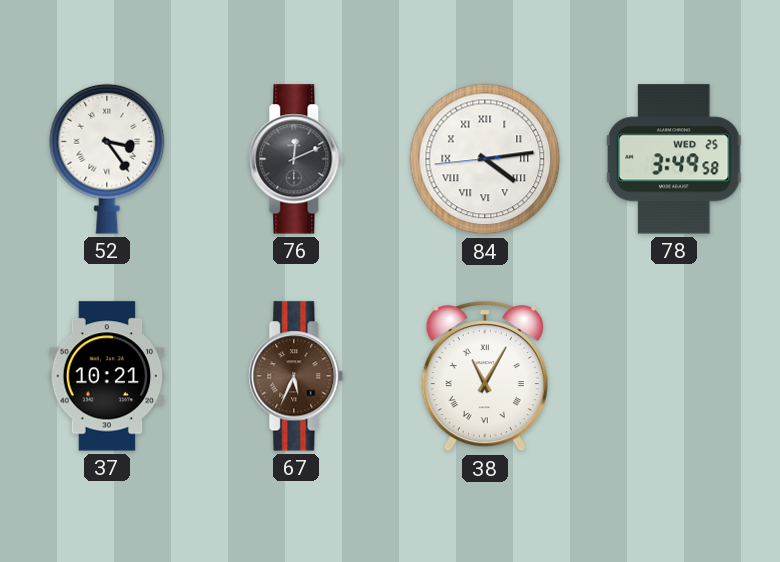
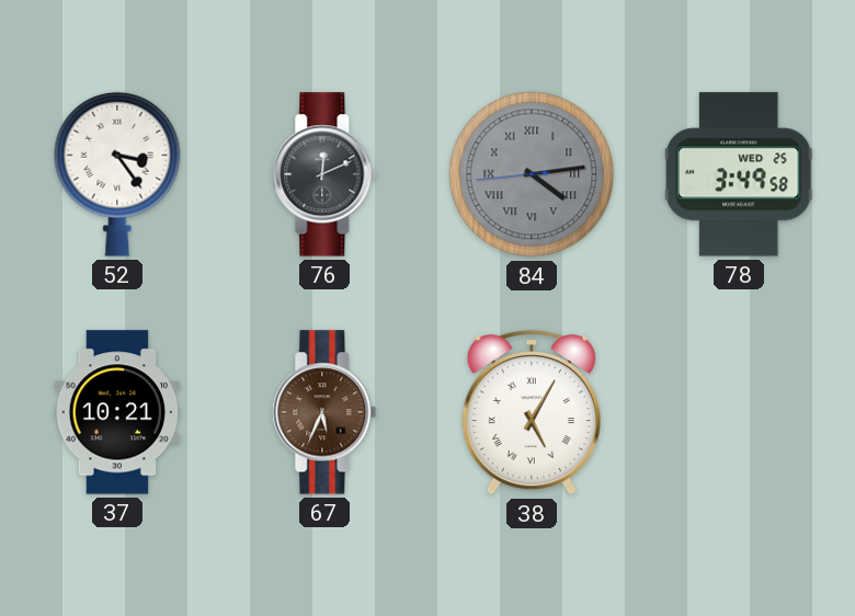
84 dial: white -> grey
38: 11:05 -> 5:05
